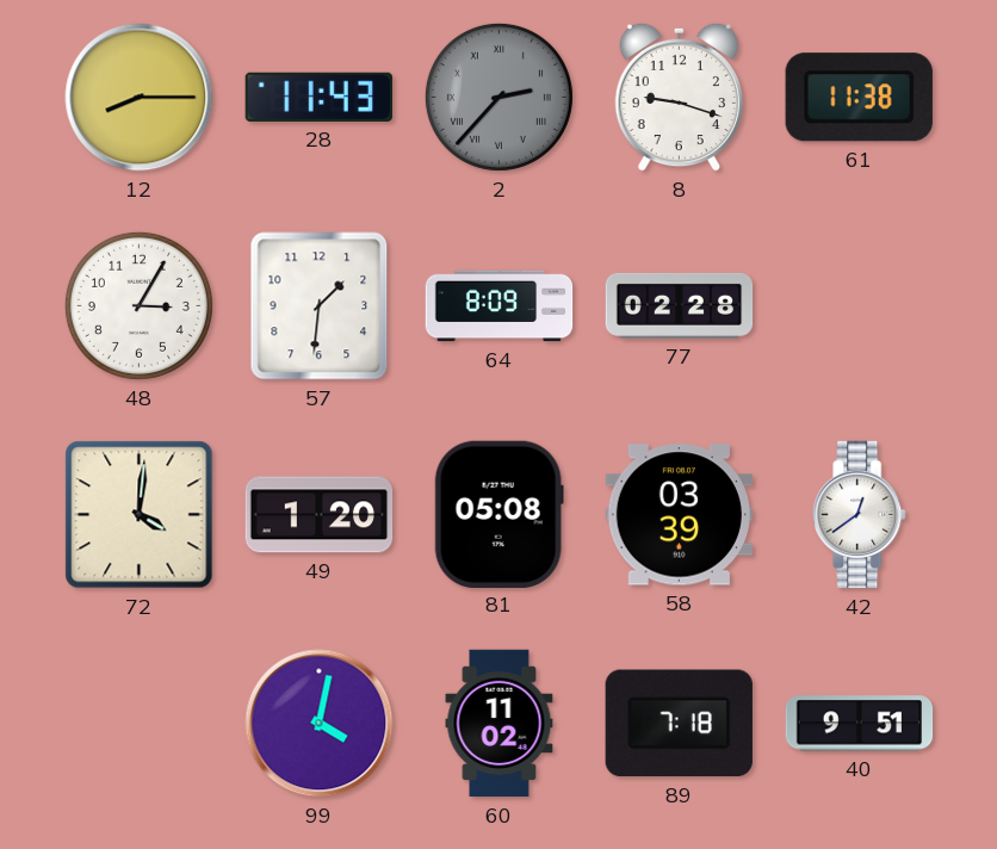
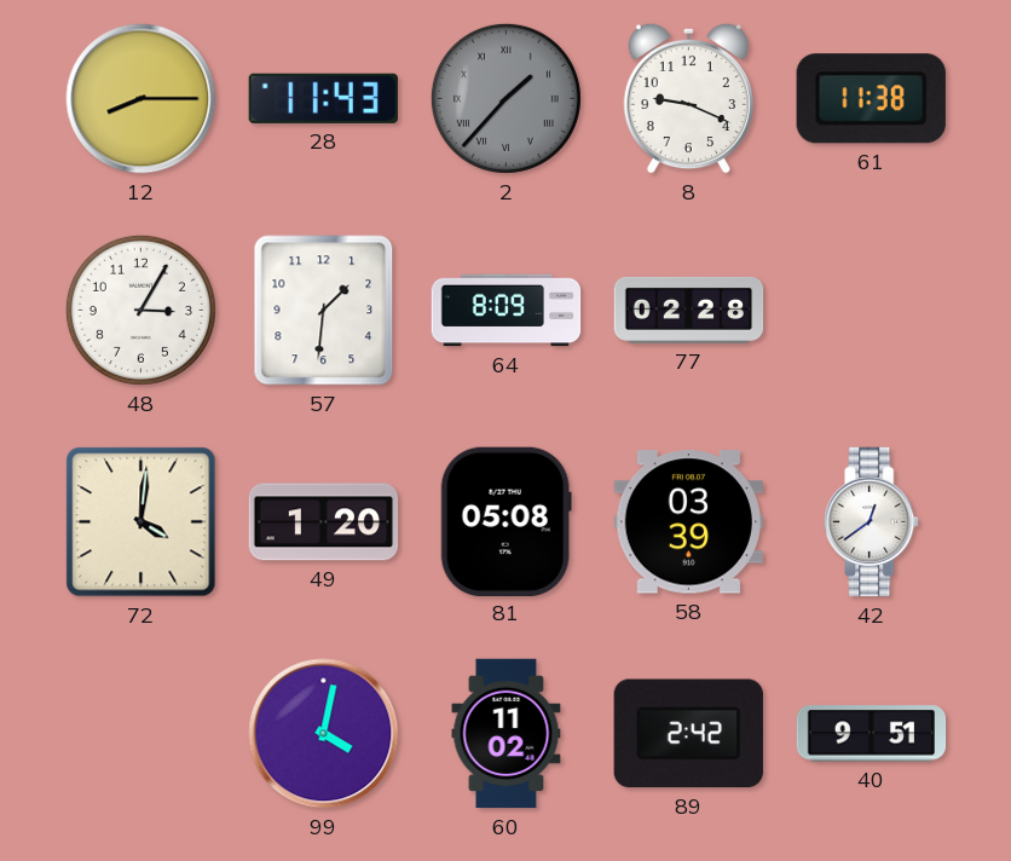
2: 2:37 -> 1:37
8: 9:18 -> 9:19
89: 7:18 -> 2:42
